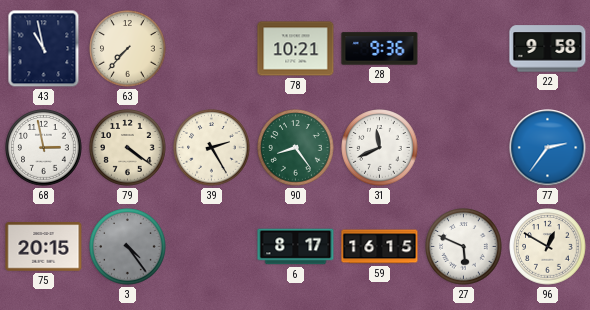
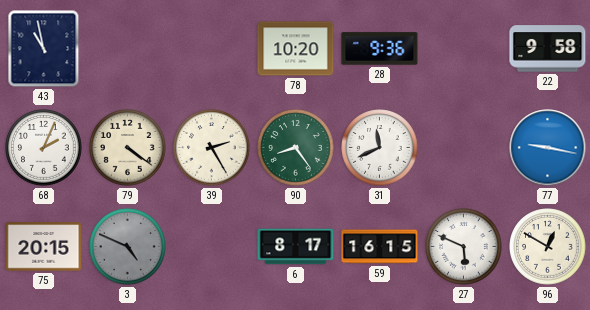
63: 7:37 -> none
78: 10:21 -> 10:20
68: 2:58 -> 2:04
77: 2:36 -> 9:17
3: 4:24 -> 4:49
